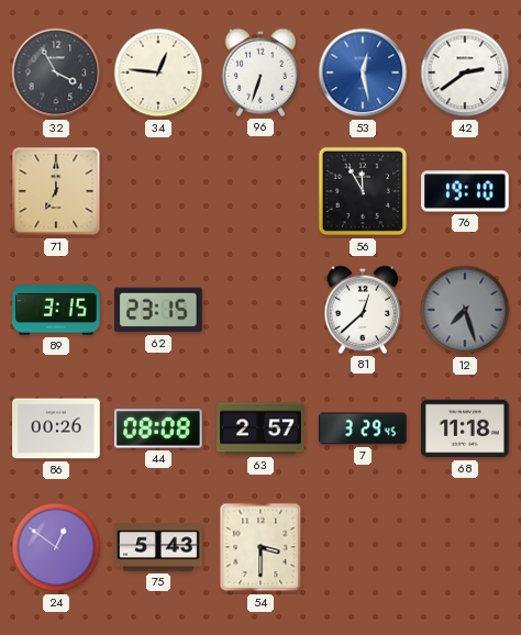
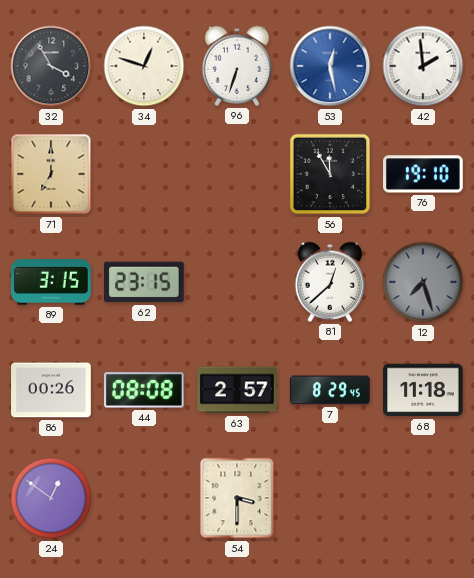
34: 12:46 -> 12:48
42: 2:39 -> 1:59
7: 3:29 -> 8:29
75: 5:43 -> none
